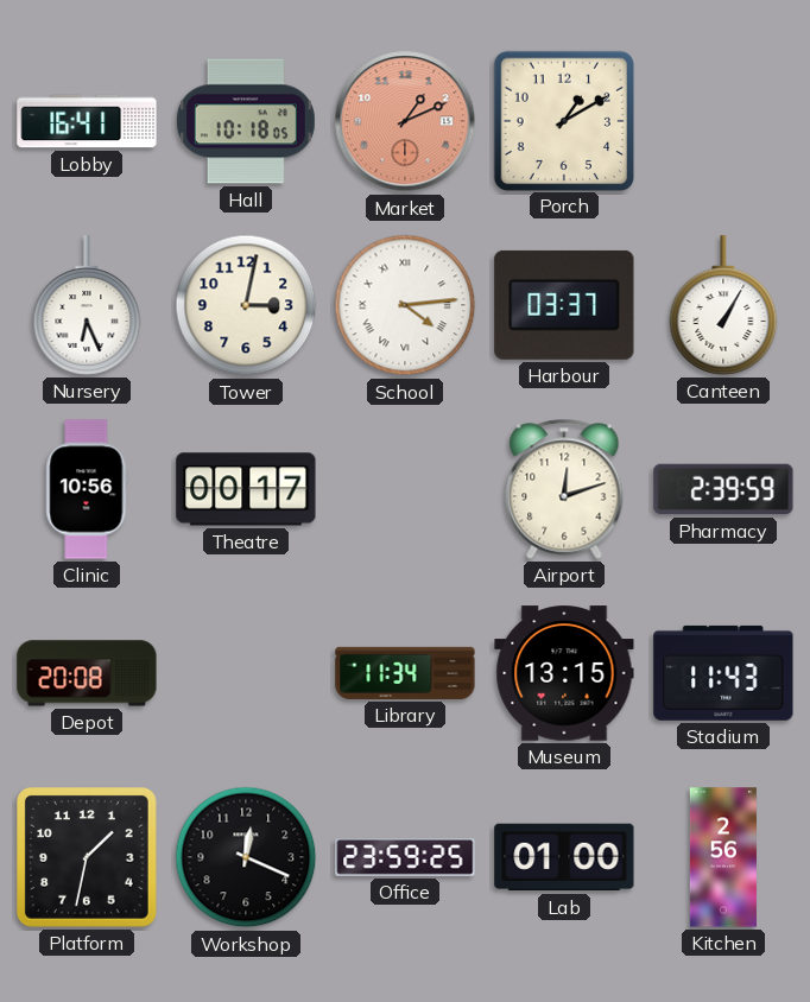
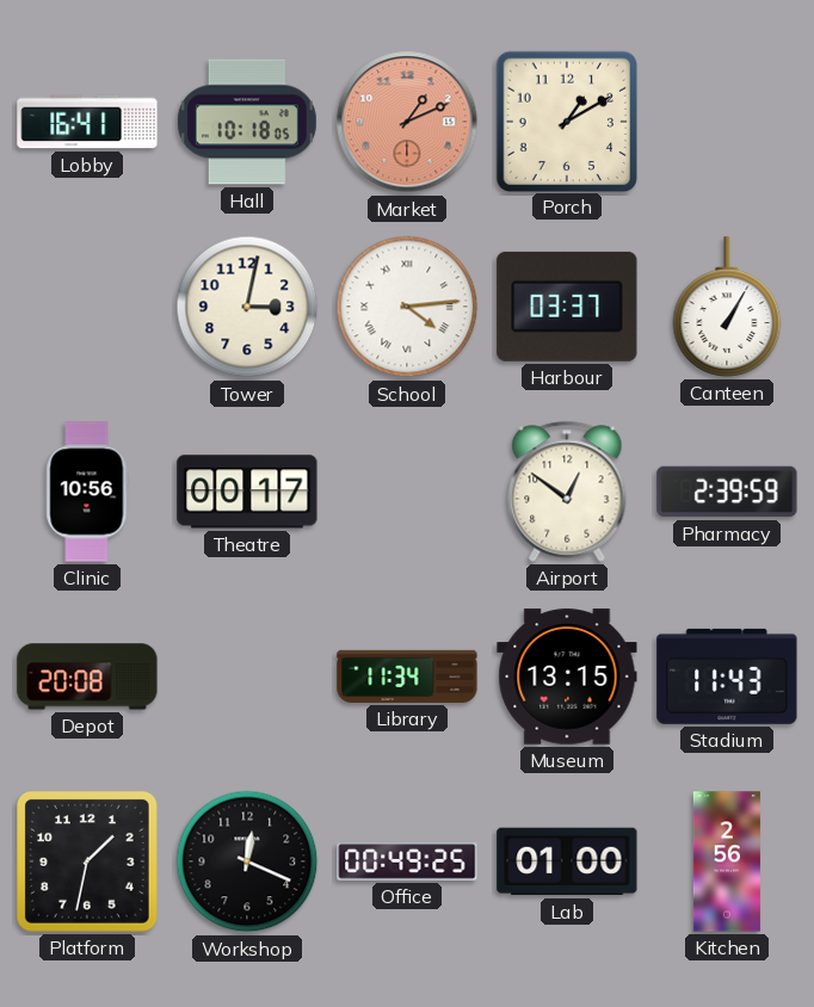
Nursery: 6:26 -> none
Airport: 12:12 -> 12:51
Office: 23:59 -> 00:49
